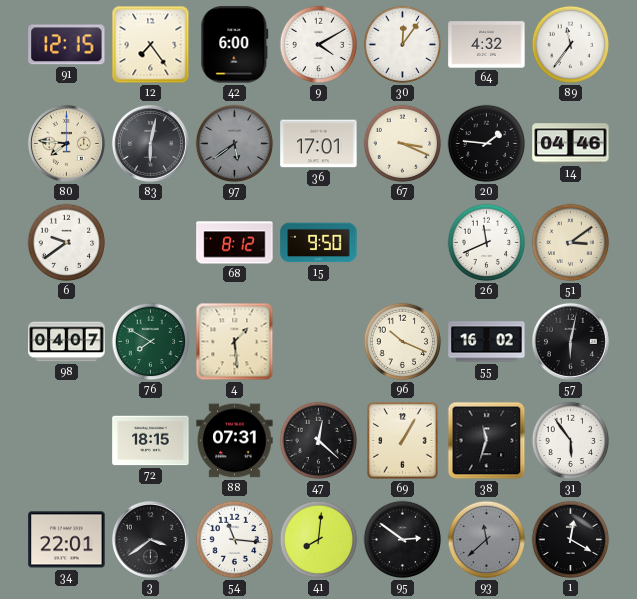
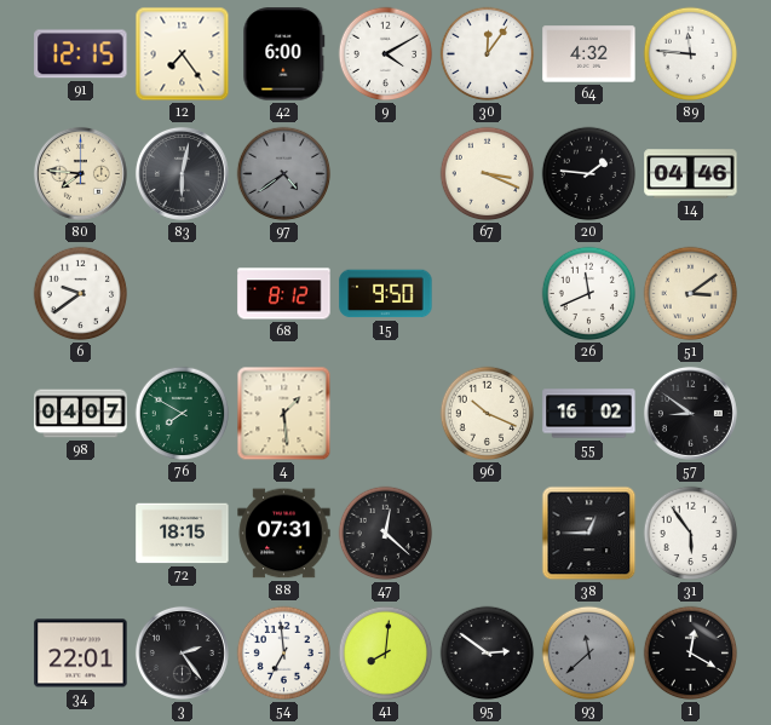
89: 11:36 -> 11:46
97: 5:39 -> 4:39
36: 17:01 -> none
57: 6:02 -> 8:51
69: 1:05 -> none
38: 11:33 -> 12:45
3: 3:39 -> 2:24
54: 11:16 -> 6:59
